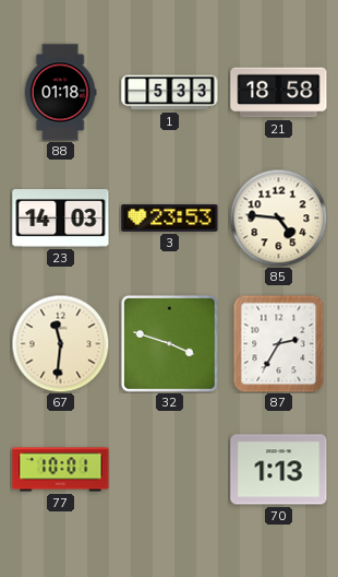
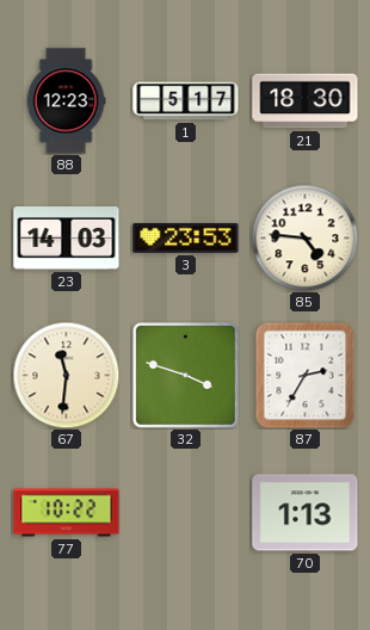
88: 01:18 -> 12:23
1: 5:33 -> 5:17
21: 18:58 -> 18:30
77: 10:01 -> 10:22
